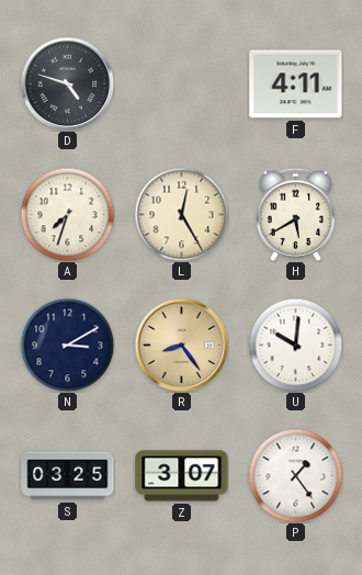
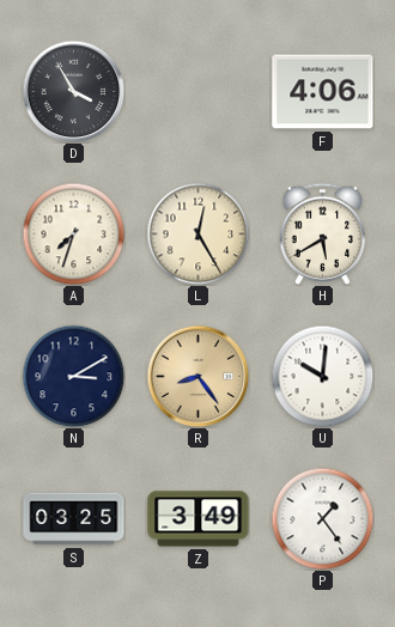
D: 4:48 -> 3:55
F: 4:11 -> 4:06
Z: 3:07 -> 3:49
